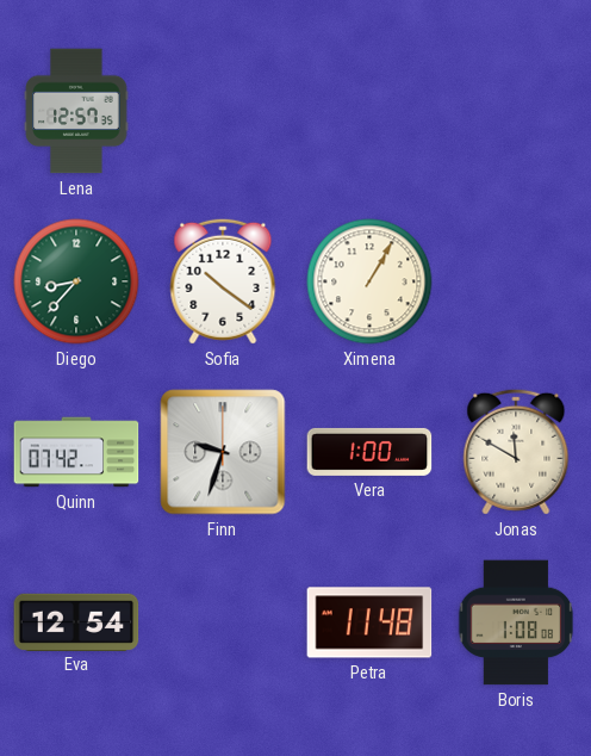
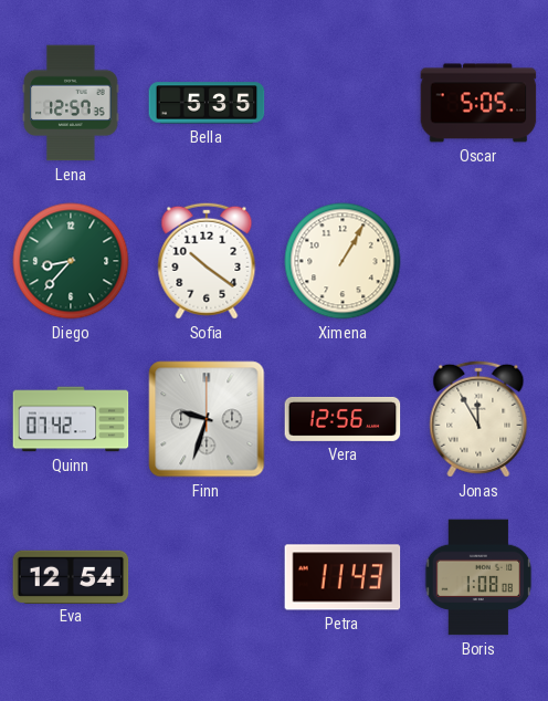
Bella: none -> 5:35
Oscar: none -> 5:05
Vera: 1:00 -> 12:56
Jonas: 11:50 -> 11:55
Petra: 11:48 -> 11:43
